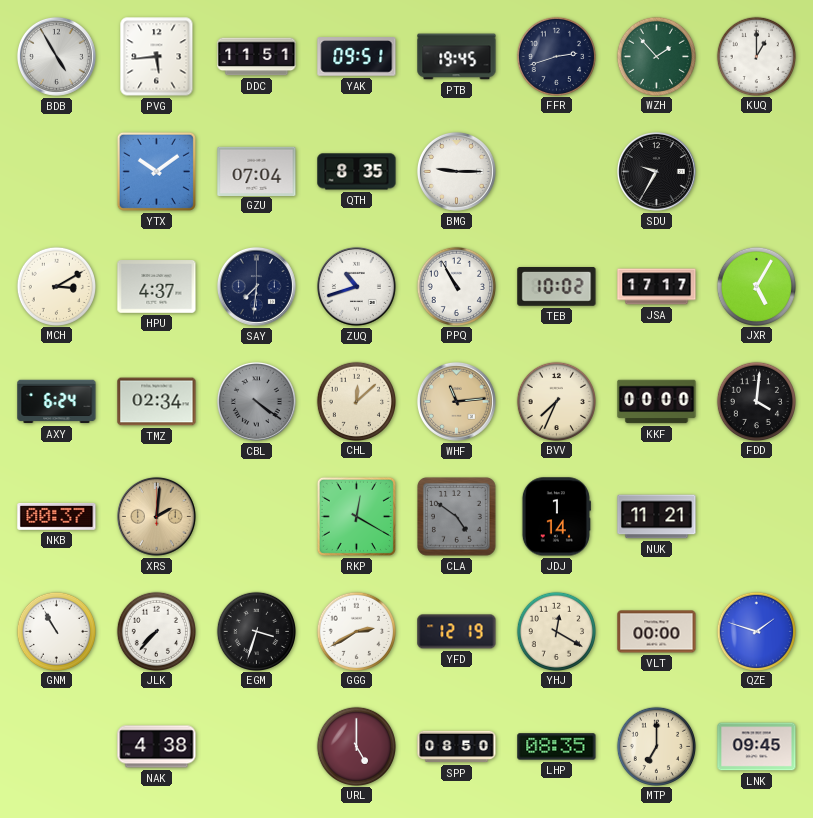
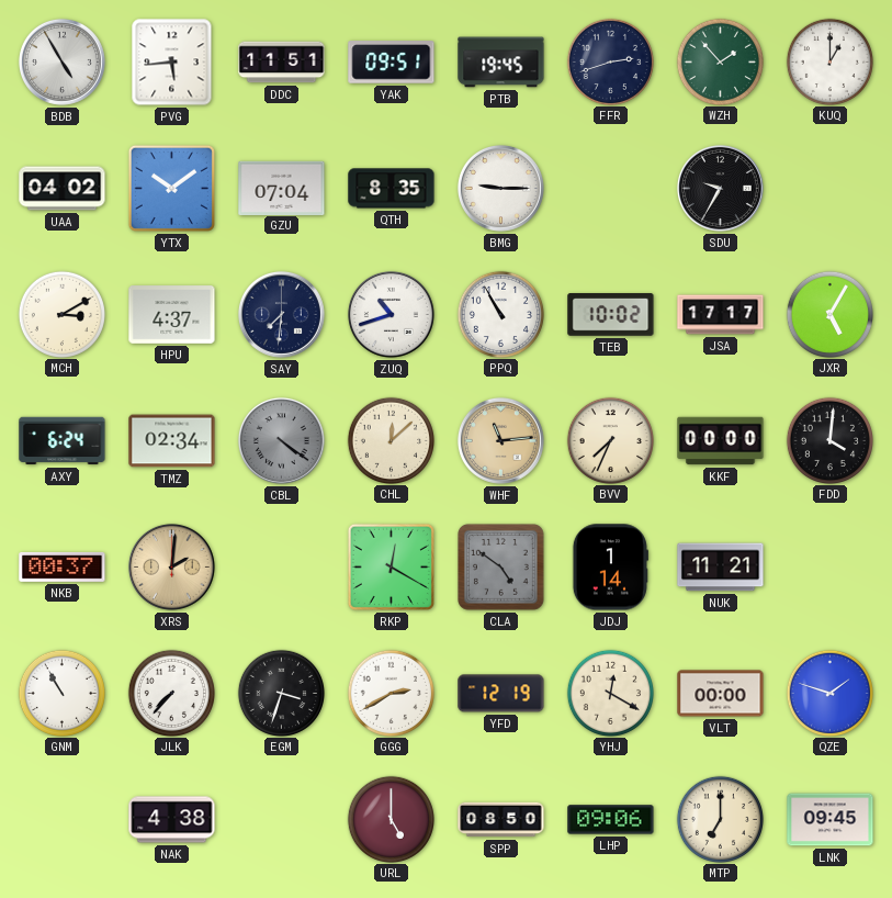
UAA: none -> 04:02
LHP: 08:35 -> 09:06
